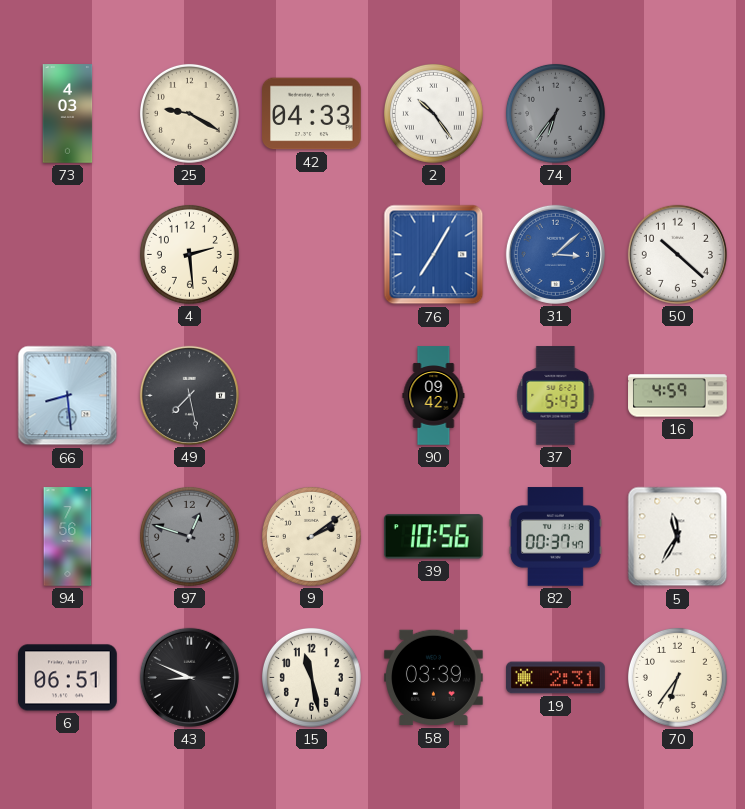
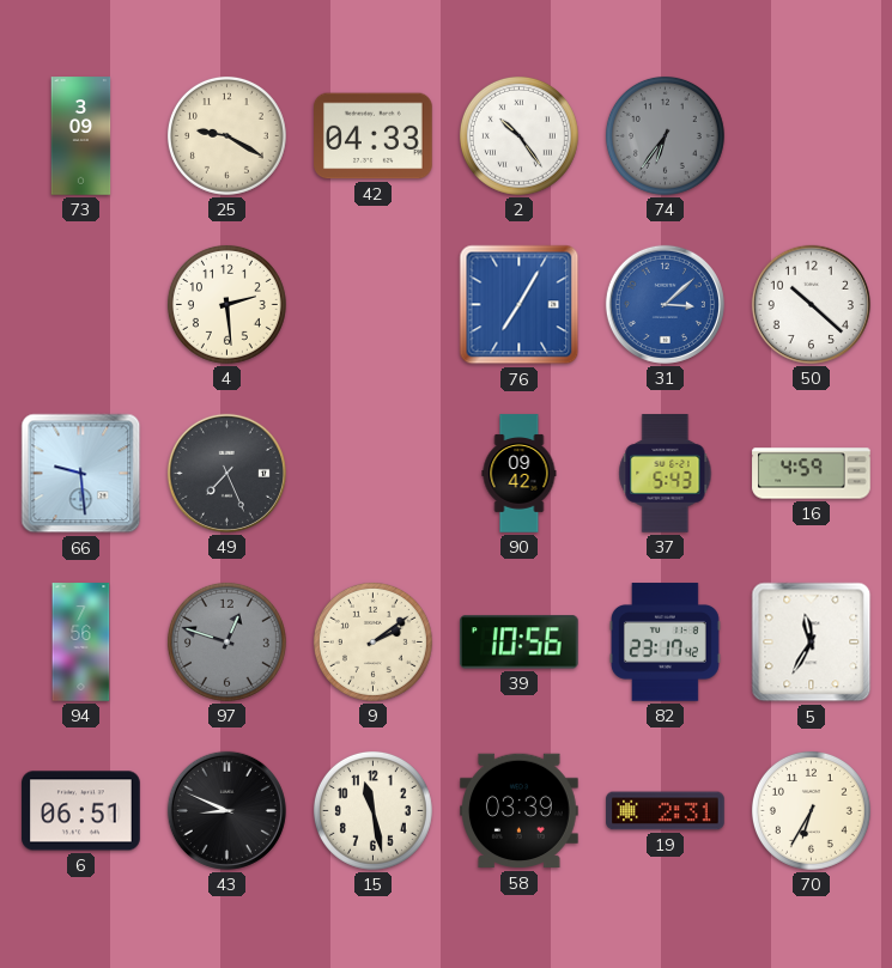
73: 4:03 -> 3:09
66: 8:29 -> 9:29
49: 7:28 -> 7:26
82: 00:37 -> 23:17
70: 6:36 -> 6:35
